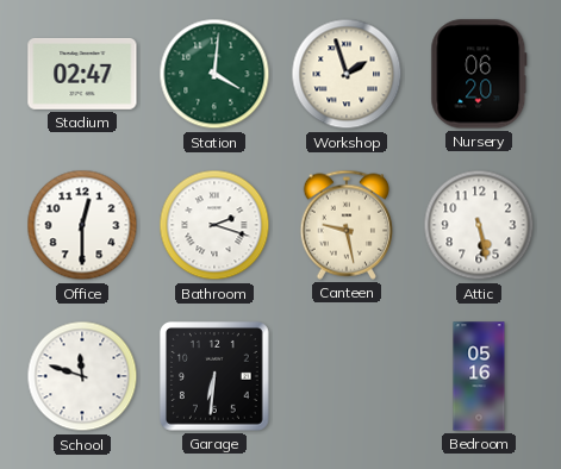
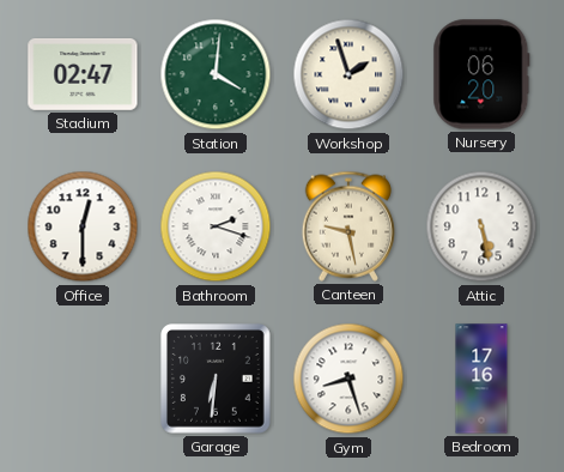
School: 11:48 -> none
Gym: none -> 8:27
Bedroom: 05:16 -> 17:16
